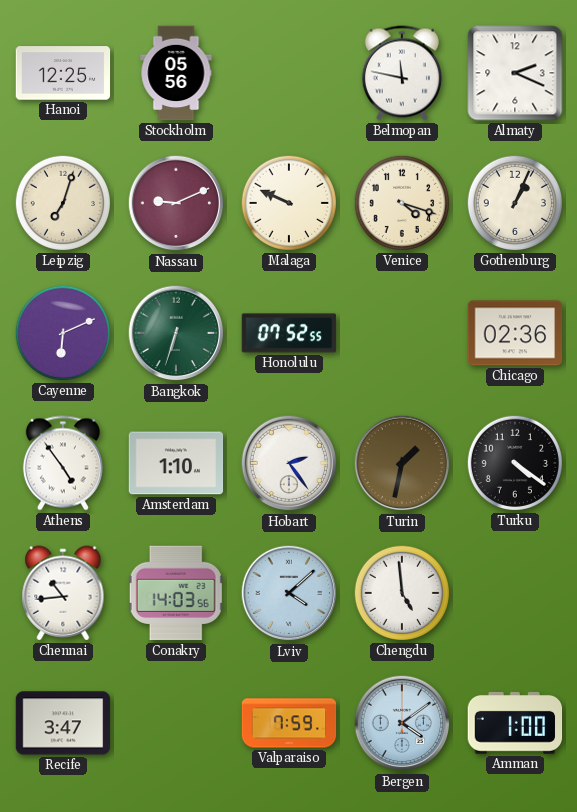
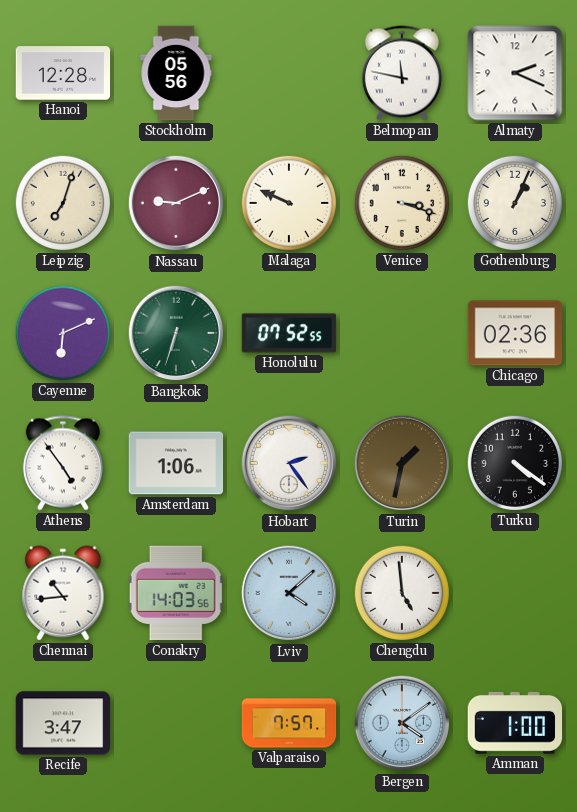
Hanoi: 12:25 -> 12:28
Venice: 4:18 -> 3:18
Amsterdam: 1:10 -> 1:06
Valparaiso: 7:59 -> 7:57
